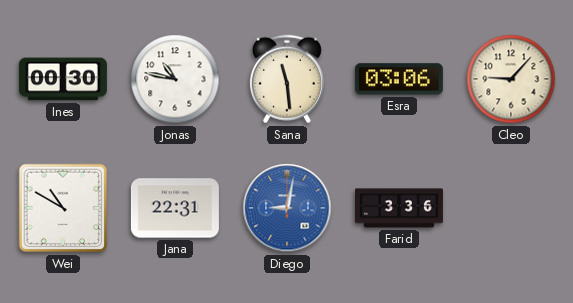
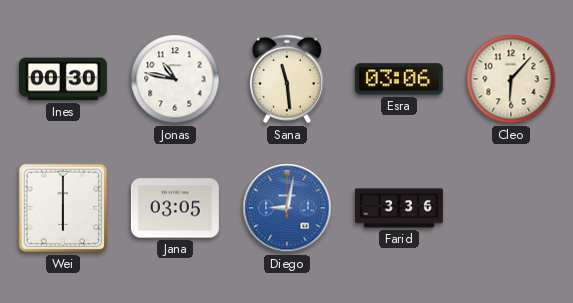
Cleo: 9:07 -> 6:07
Wei: 10:50 -> 6:00
Jana: 22:31 -> 03:05
